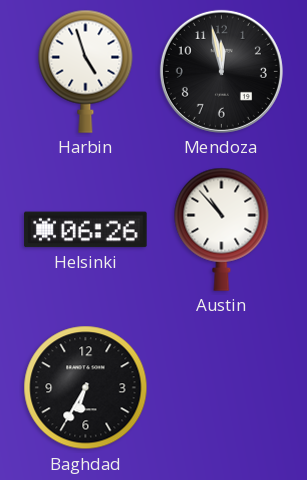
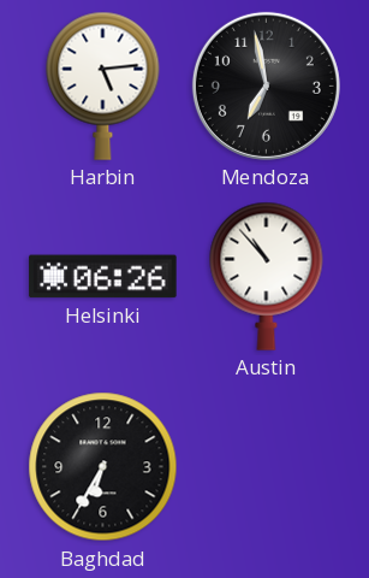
Harbin: 4:57 -> 5:14
Mendoza: 11:58 -> 6:58
